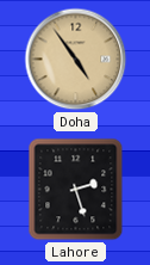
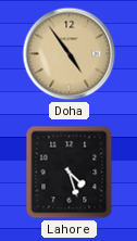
Lahore: 2:27 -> 4:27
